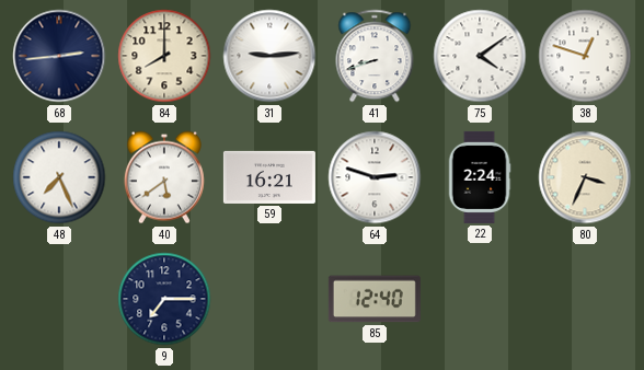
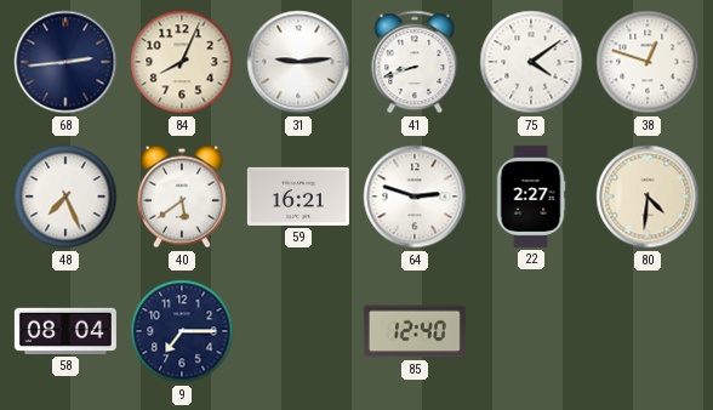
84: 8:00 -> 8:04
22: 2:24 -> 2:27
80: 3:34 -> 4:31
58: none -> 08:04
